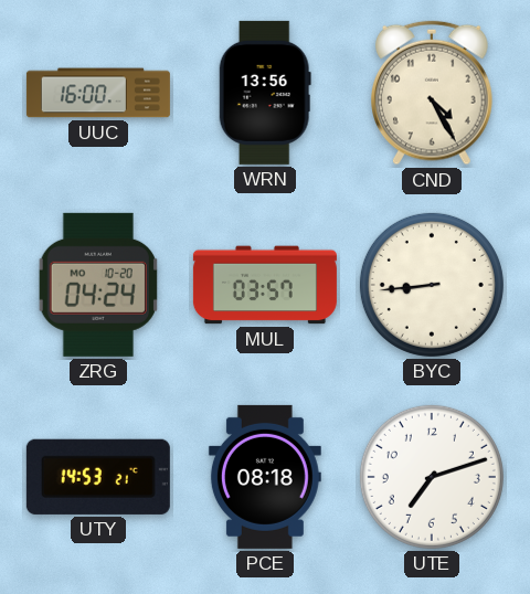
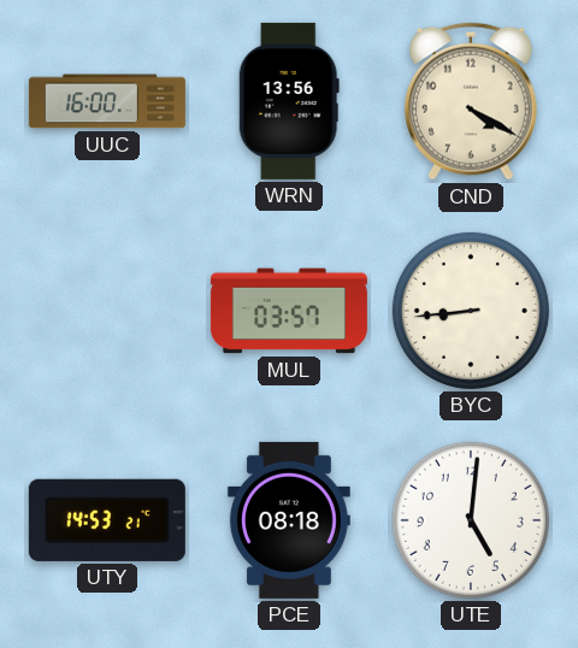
CND: 4:25 -> 4:20
ZRG: 04:24 -> none
UTE: 7:12 -> 5:01
